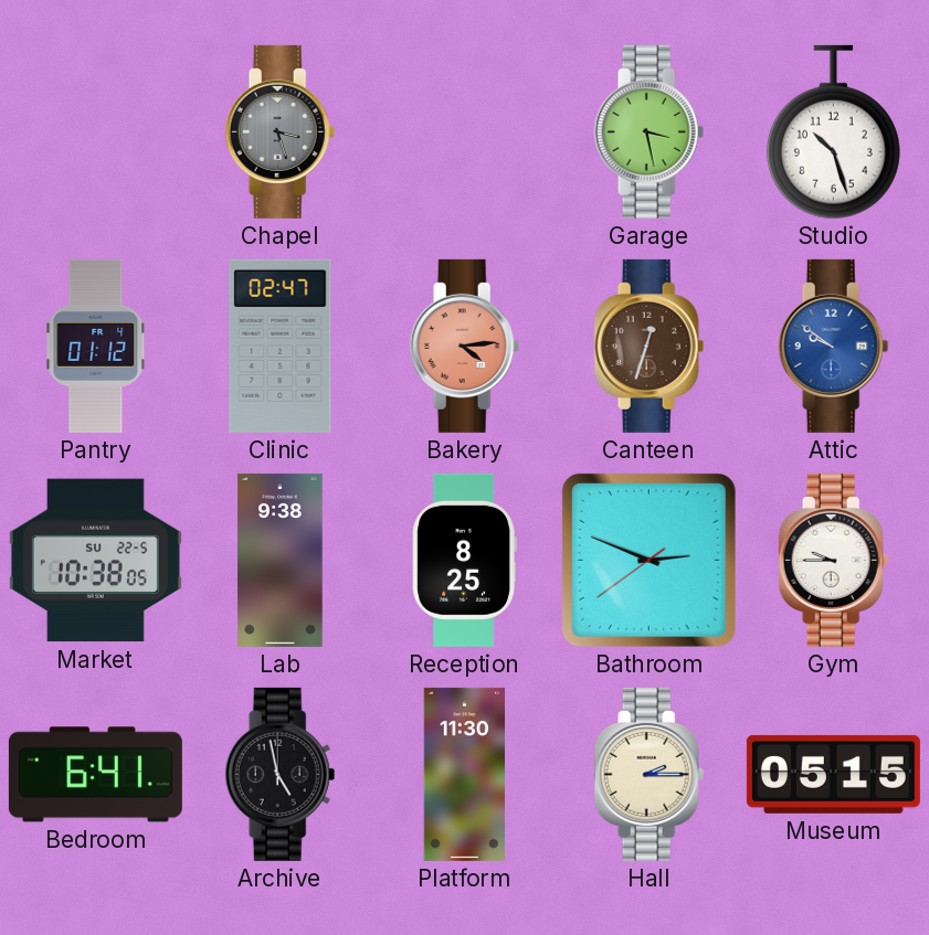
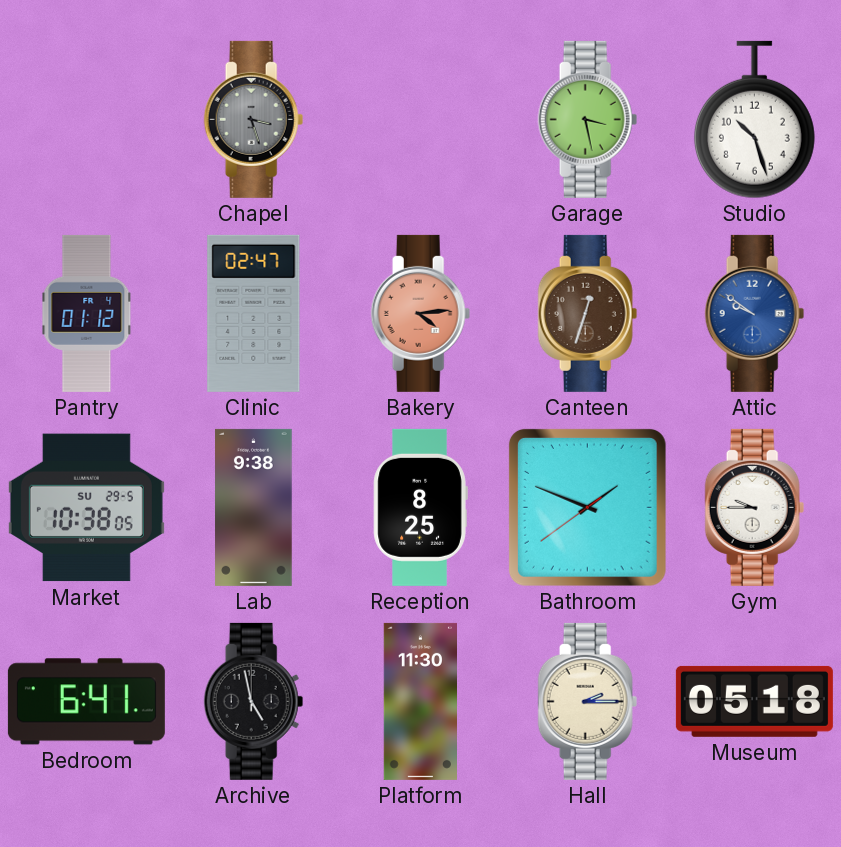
Market date: SU 22-5 -> SU 29-5
Bathroom: 2:48 -> 1:48
Museum: 05:15 -> 05:18
